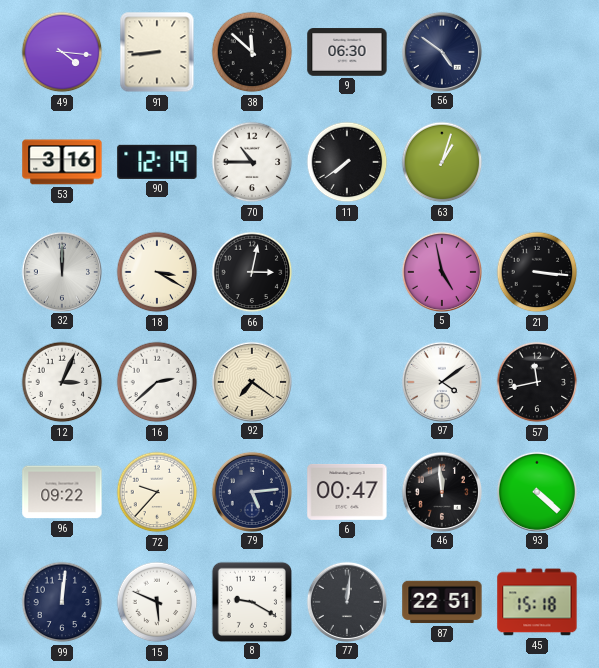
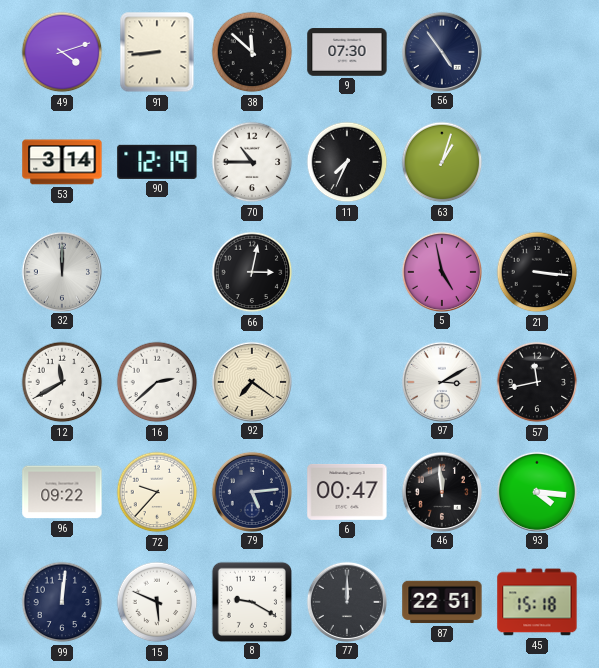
49: 4:16 -> 4:12
9: 06:30 -> 07:30
56: 4:51 -> 4:54
53: 3:16 -> 3:14
11: 7:39 -> 7:34
18: 3:20 -> none
12: 3:04 -> 11:40
97: 4:09 -> 3:10
93: 4:22 -> 4:16
77: 12:01 -> 12:00
